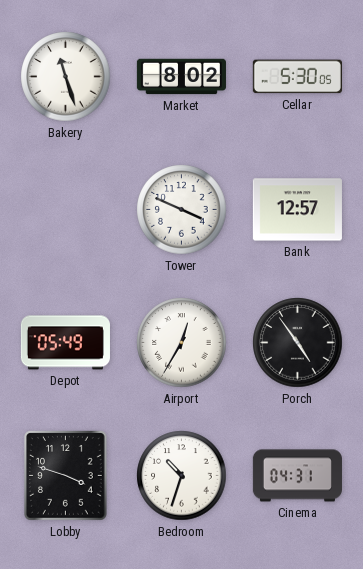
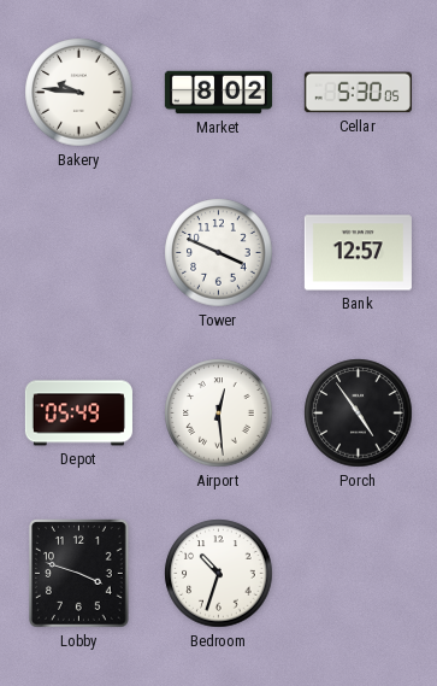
Bakery: 11:27 -> 9:46
Airport: 12:35 -> 12:29
Cinema: 04:31 -> none
